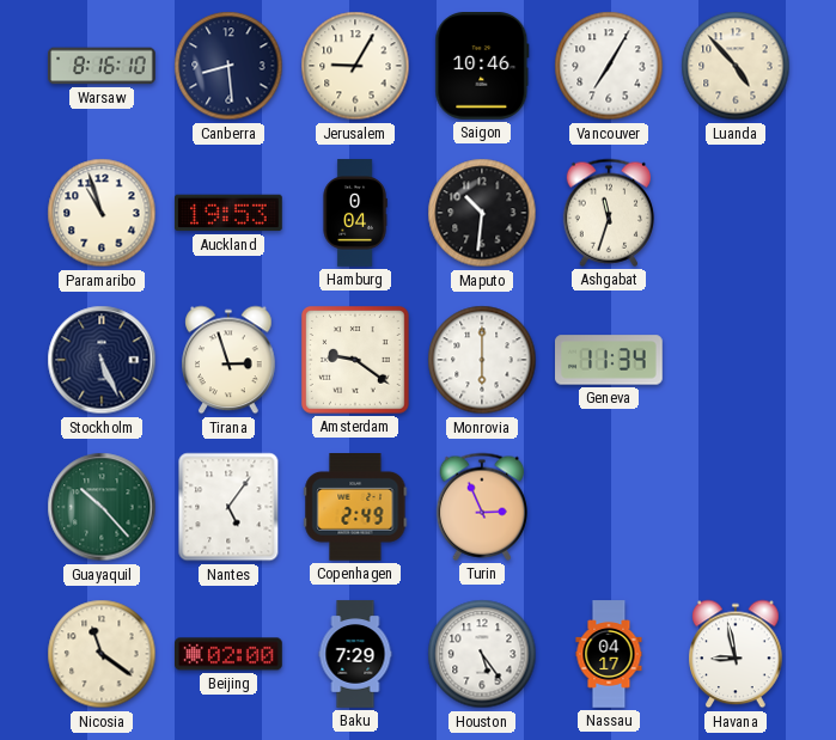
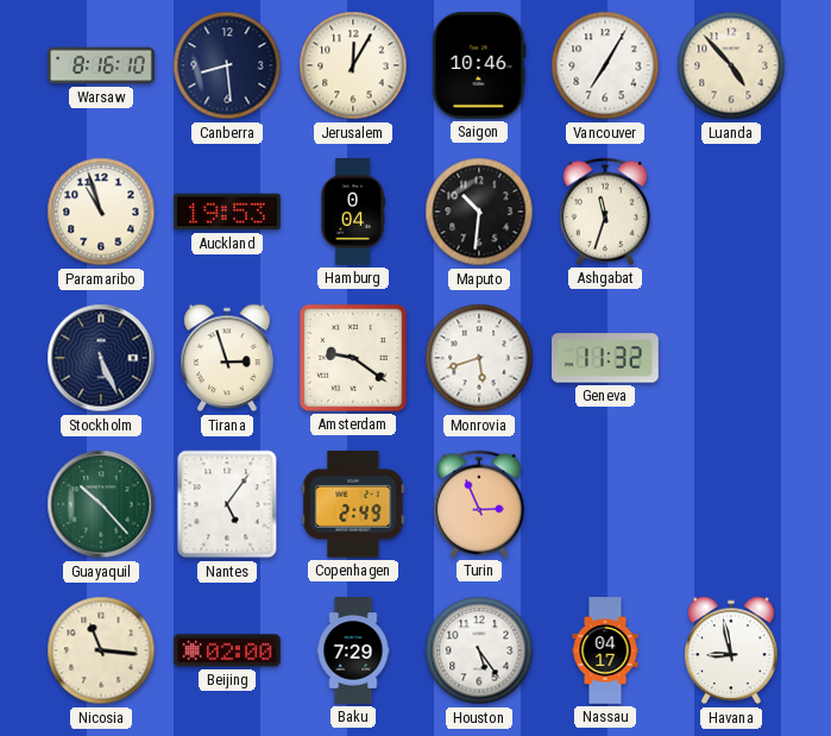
Jerusalem: 9:05 -> 12:05
Monrovia: 6:00 -> 5:42
Geneva: 11:34 -> 11:32
Nicosia: 11:21 -> 11:16
